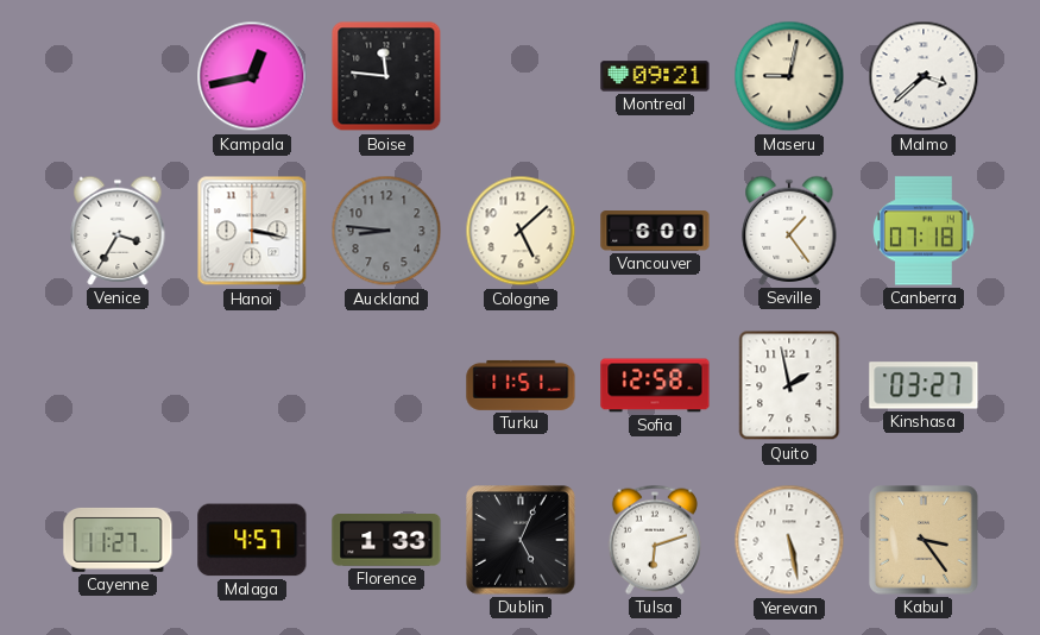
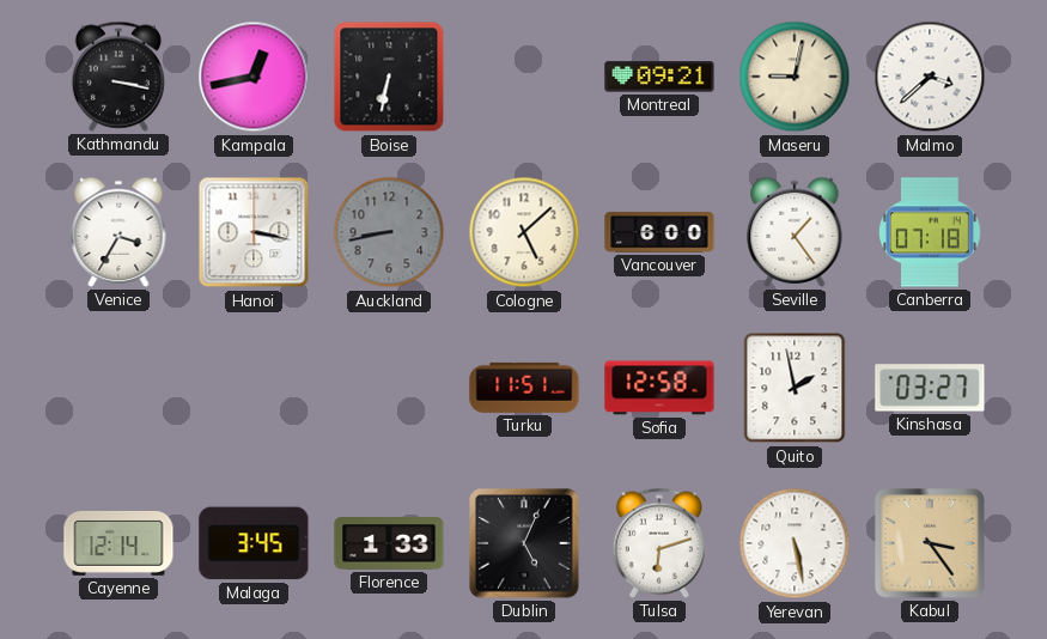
Kathmandu: none -> 3:17
Boise: 11:46 -> 6:32
Auckland: 8:46 -> 8:43
Cayenne: 11:27 -> 12:14
Malaga: 4:57 -> 3:45
